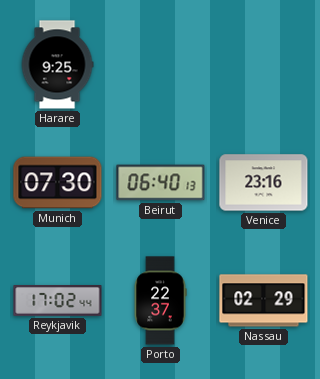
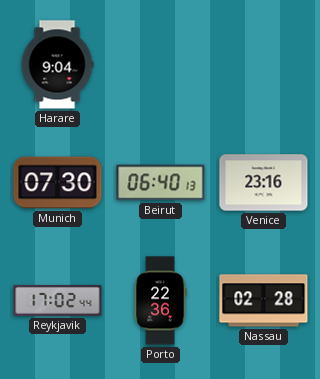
Harare: 9:25 -> 9:04
Porto: 22:37 -> 22:36
Nassau: 02:29 -> 02:28
